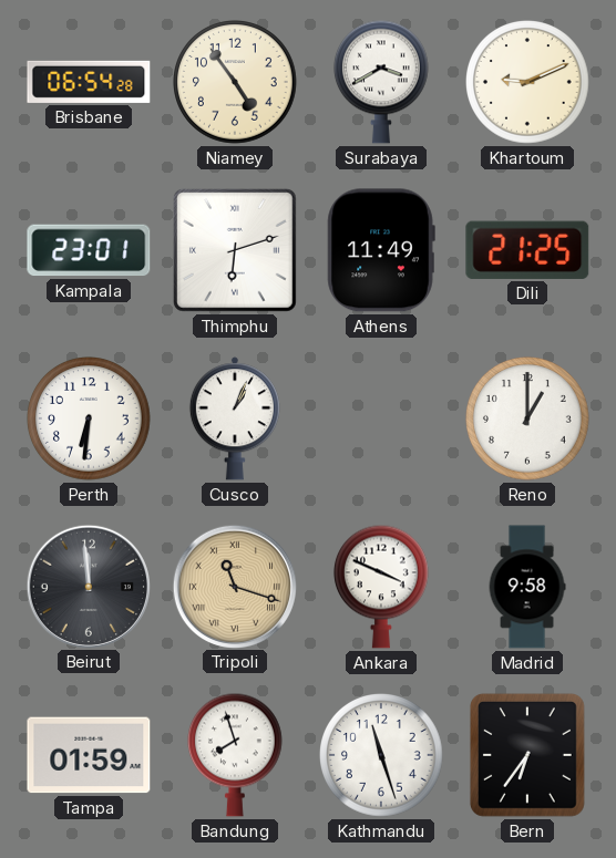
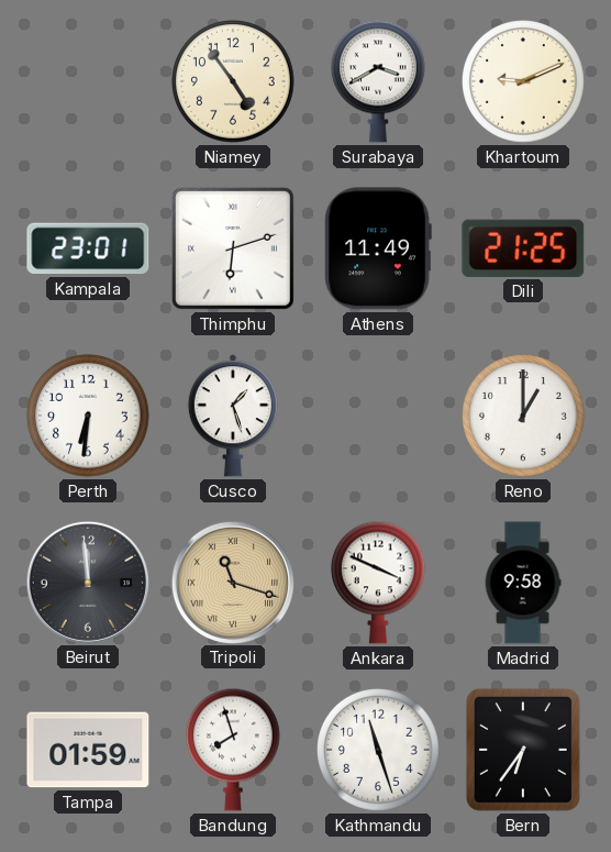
Brisbane: 06:54 -> none
Cusco: 1:04 -> 1:27
